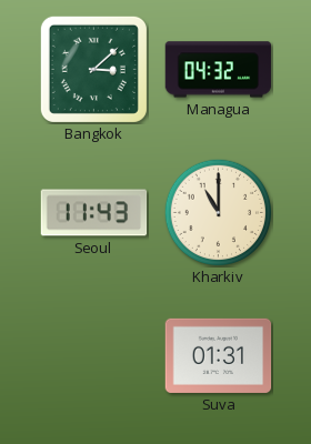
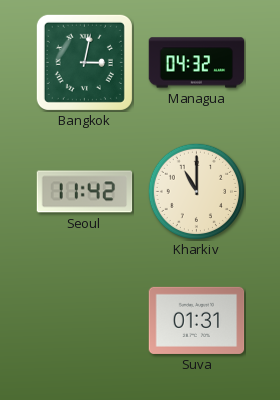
Bangkok: 3:08 -> 3:02
Seoul: 11:43 -> 11:42
